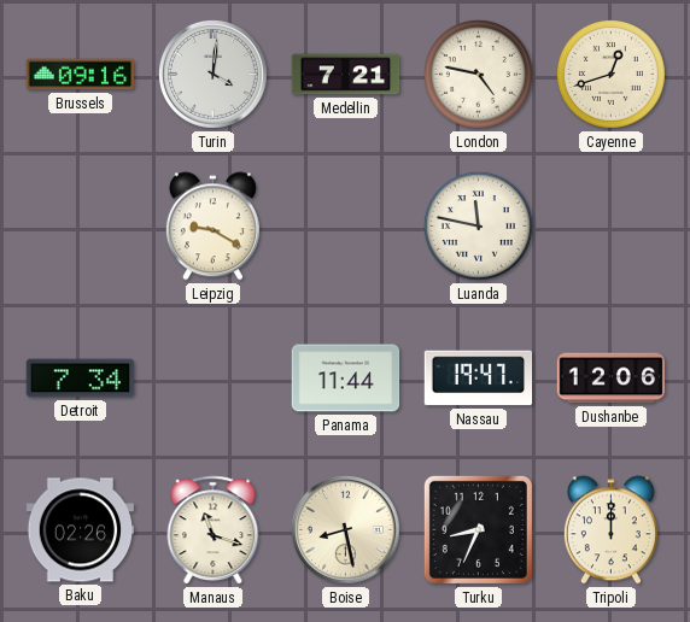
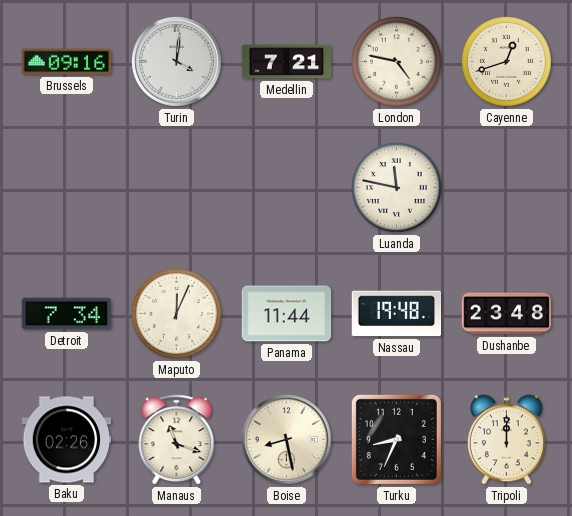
Leipzig: 9:20 -> none
Maputo: none -> 12:04
Nassau: 19:47 -> 19:48
Dushanbe: 12:06 -> 23:48
